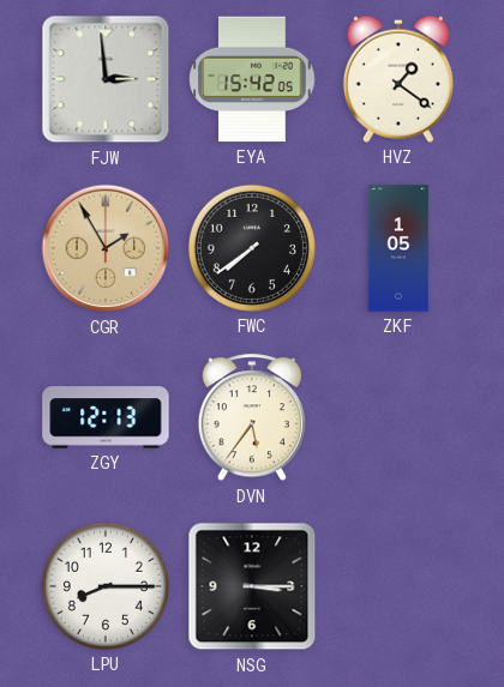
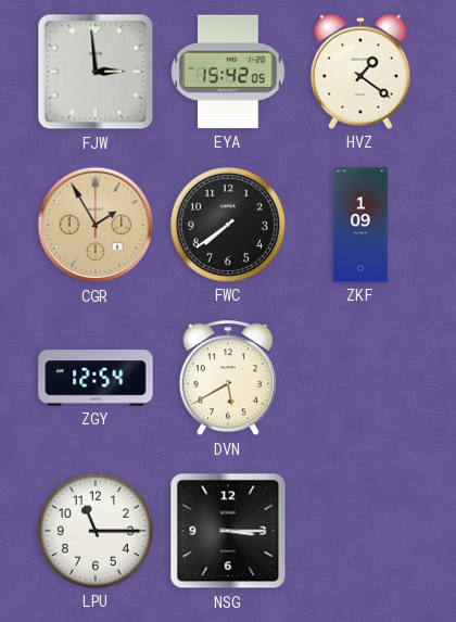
ZKF: 1:05 -> 1:09
ZGY: 12:13 -> 12:54
DVN: 5:36 -> 5:40
LPU: 8:15 -> 11:15
